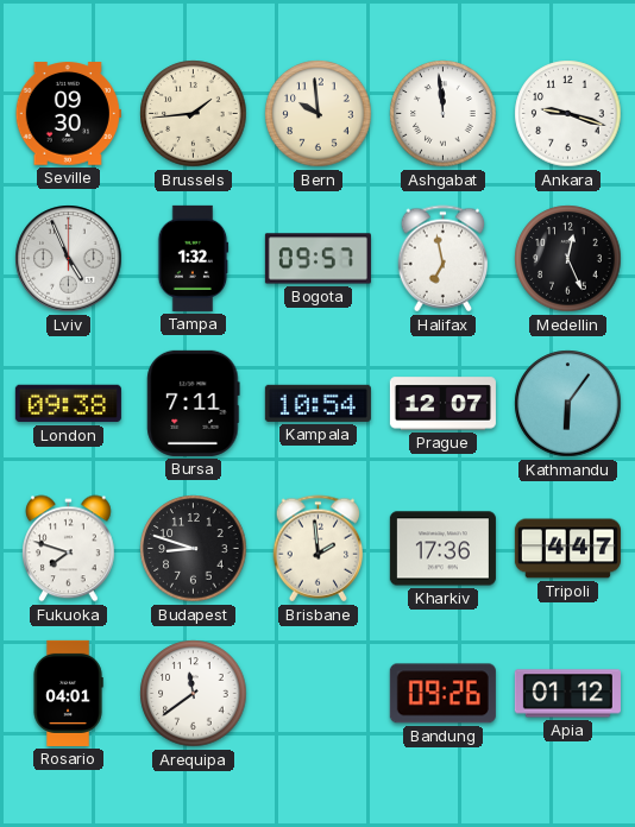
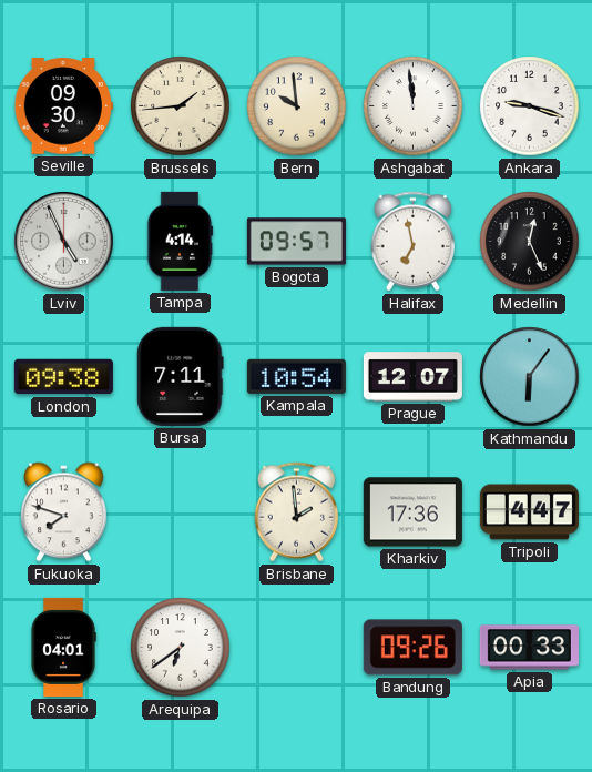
Tampa: 1:32 -> 4:14
Budapest: 8:48 -> none
Arequipa: 11:39 -> 6:39
Apia: 01:12 -> 00:33
